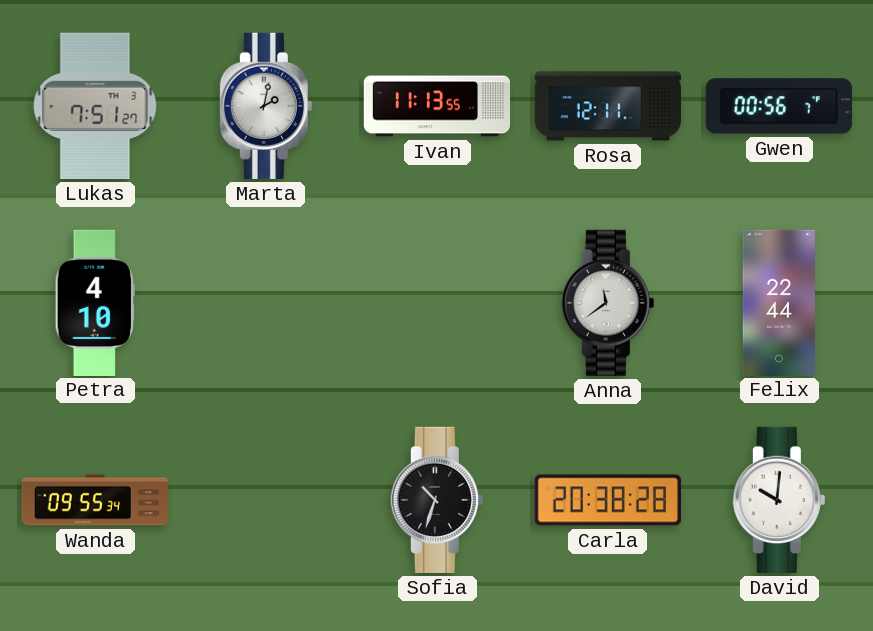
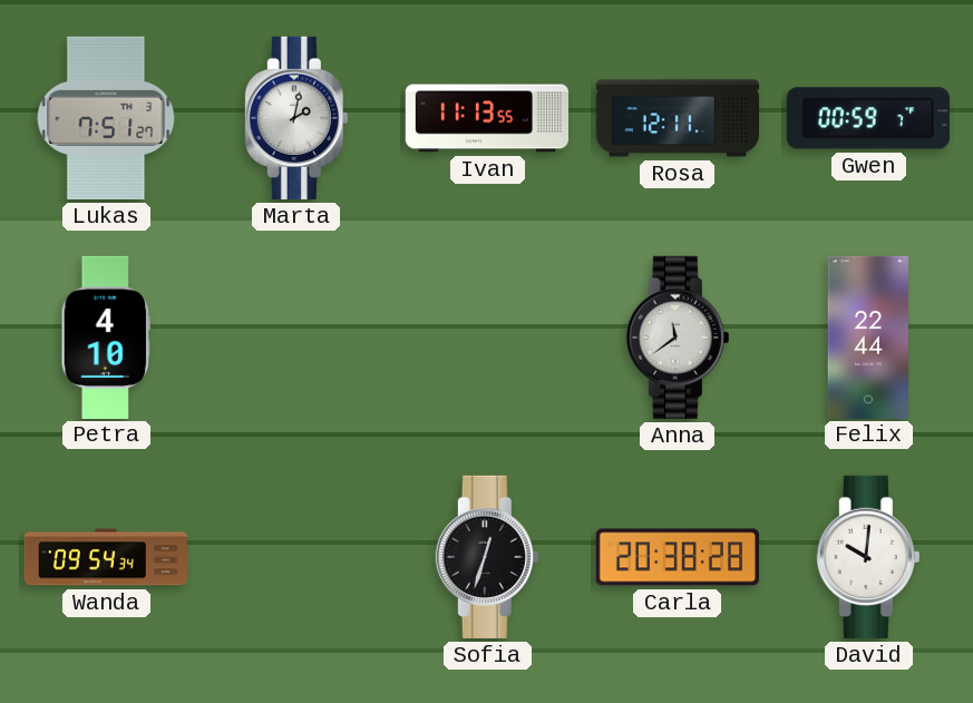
Gwen: 00:56 -> 00:59
Wanda: 09:55 -> 09:54
Sofia: 10:33 -> 12:33
